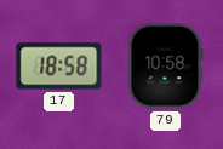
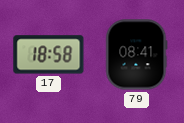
79: 10:58 -> 08:41
